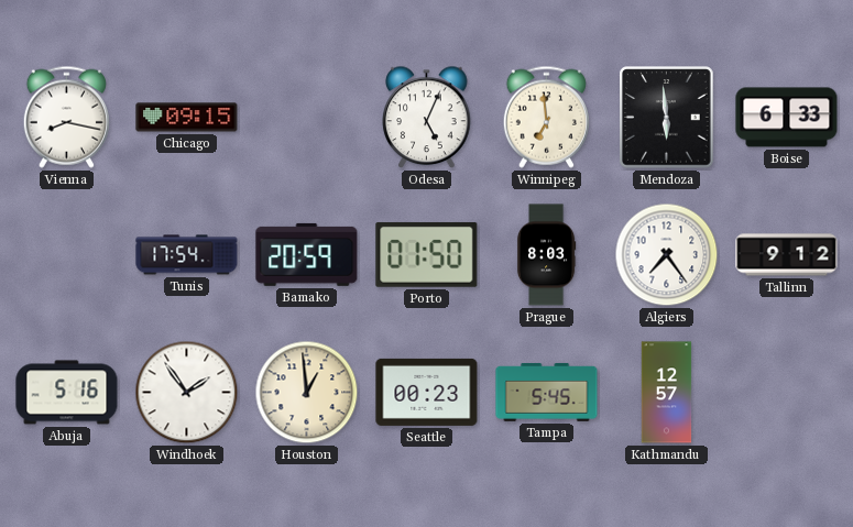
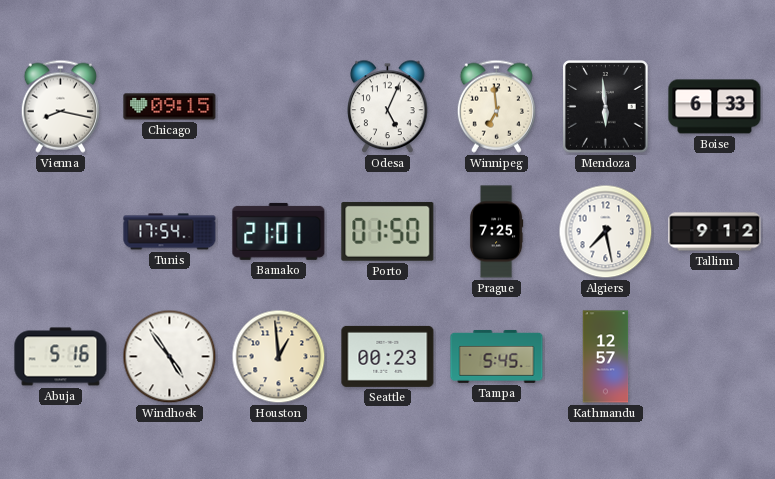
Bamako: 20:59 -> 21:01
Prague: 8:03 -> 7:25
Algiers: 7:24 -> 7:28
Windhoek: 1:54 -> 4:54
